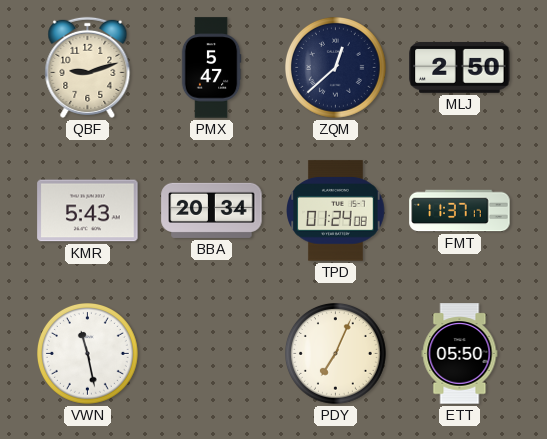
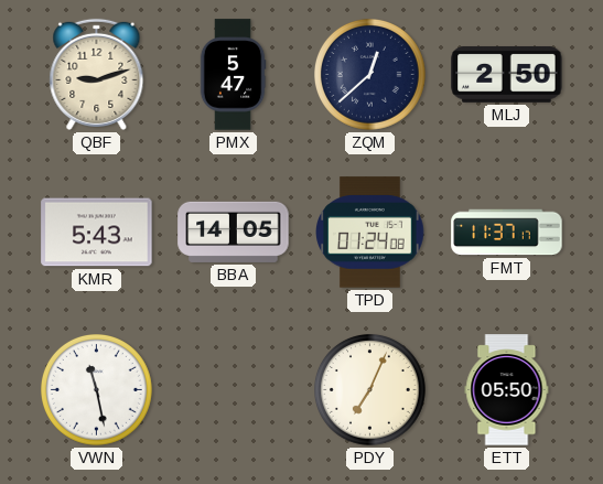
BBA: 20:34 -> 14:05
